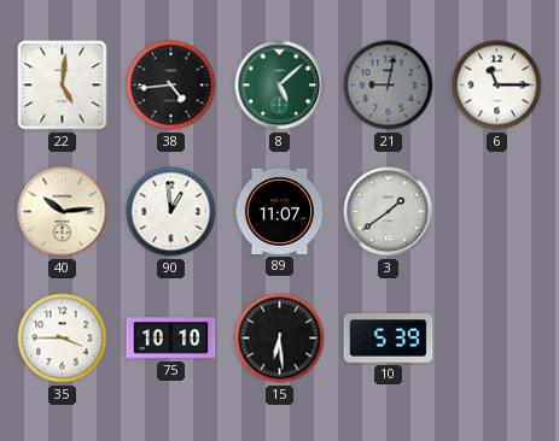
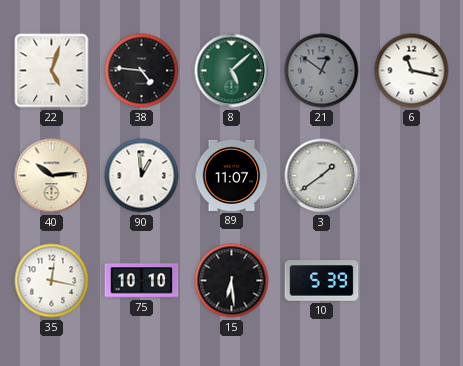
22: 5:01 -> 5:03
38: 4:44 -> 4:46
21: 9:02 -> 12:51
6: 11:15 -> 11:17
35: 3:45 -> 12:17
